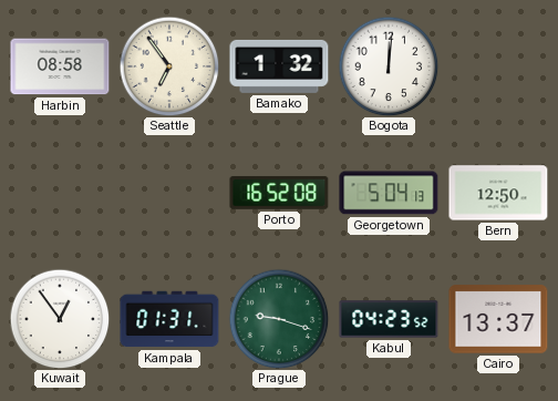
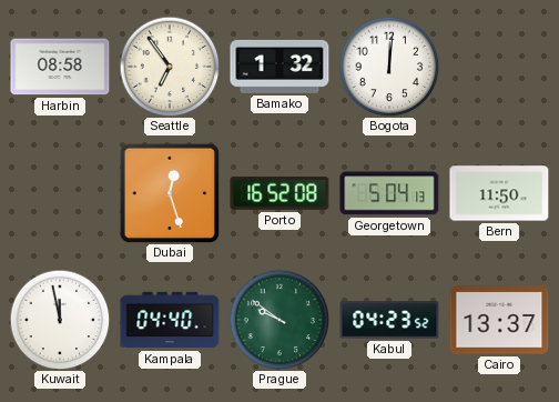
Dubai: none -> 12:27
Bern: 12:50 -> 11:50
Kuwait: 12:54 -> 11:58
Kampala: 01:31 -> 04:40
Prague: 9:18 -> 9:51
